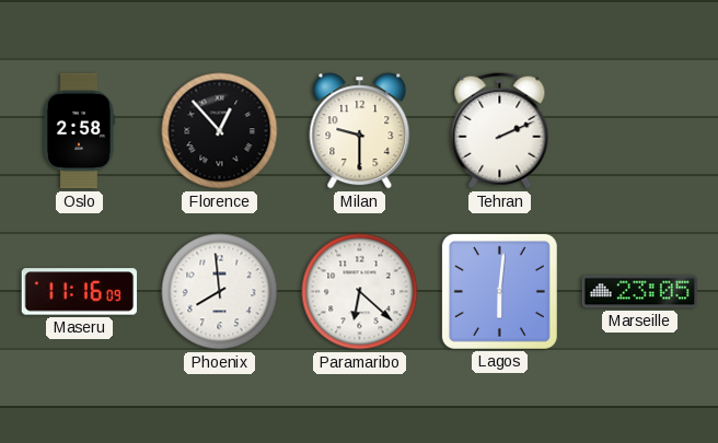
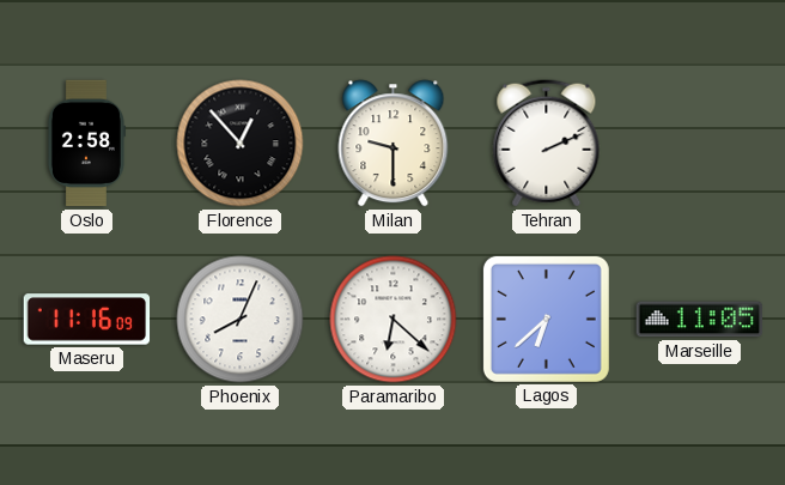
Phoenix: 7:59 -> 8:04
Lagos: 6:01 -> 6:38
Marseille: 23:05 -> 11:05
